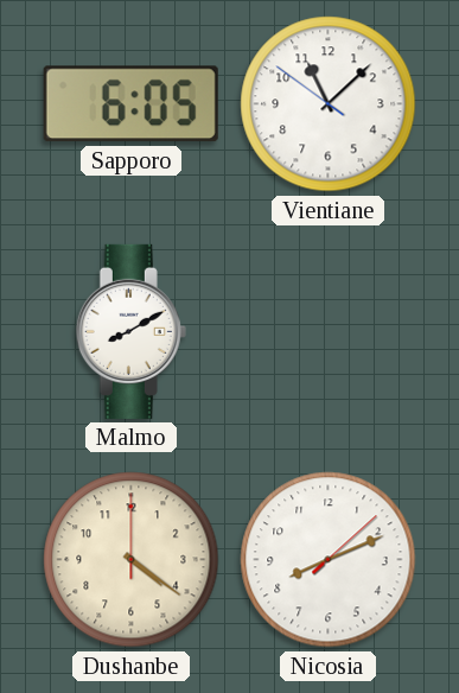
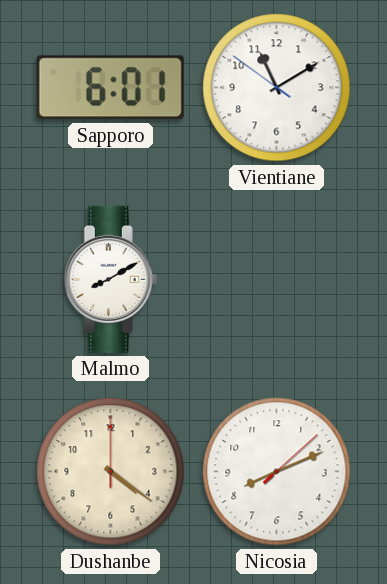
Sapporo: 6:05 -> 6:01
Vientiane: 11:07 -> 11:09
